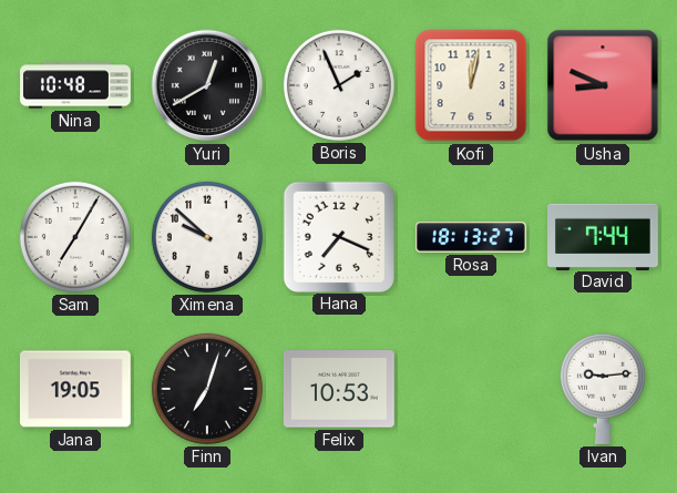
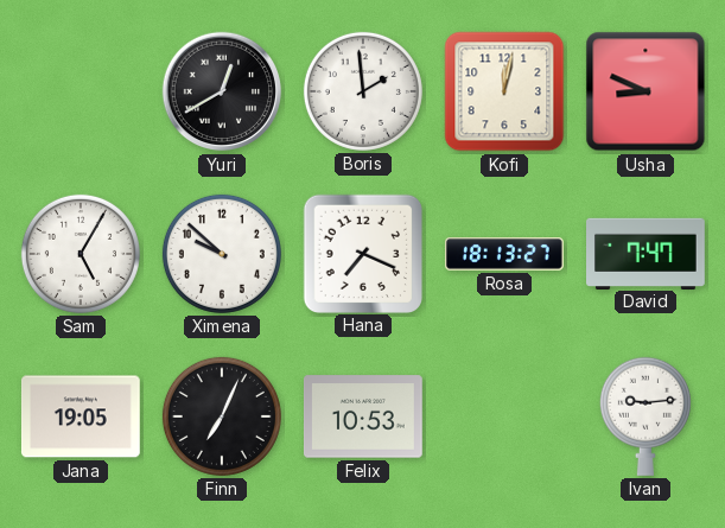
Nina: 10:48 -> none
Boris: 1:56 -> 1:59
Sam: 7:05 -> 5:05
David: 7:44 -> 7:47
Finn: 7:03 -> 7:04
